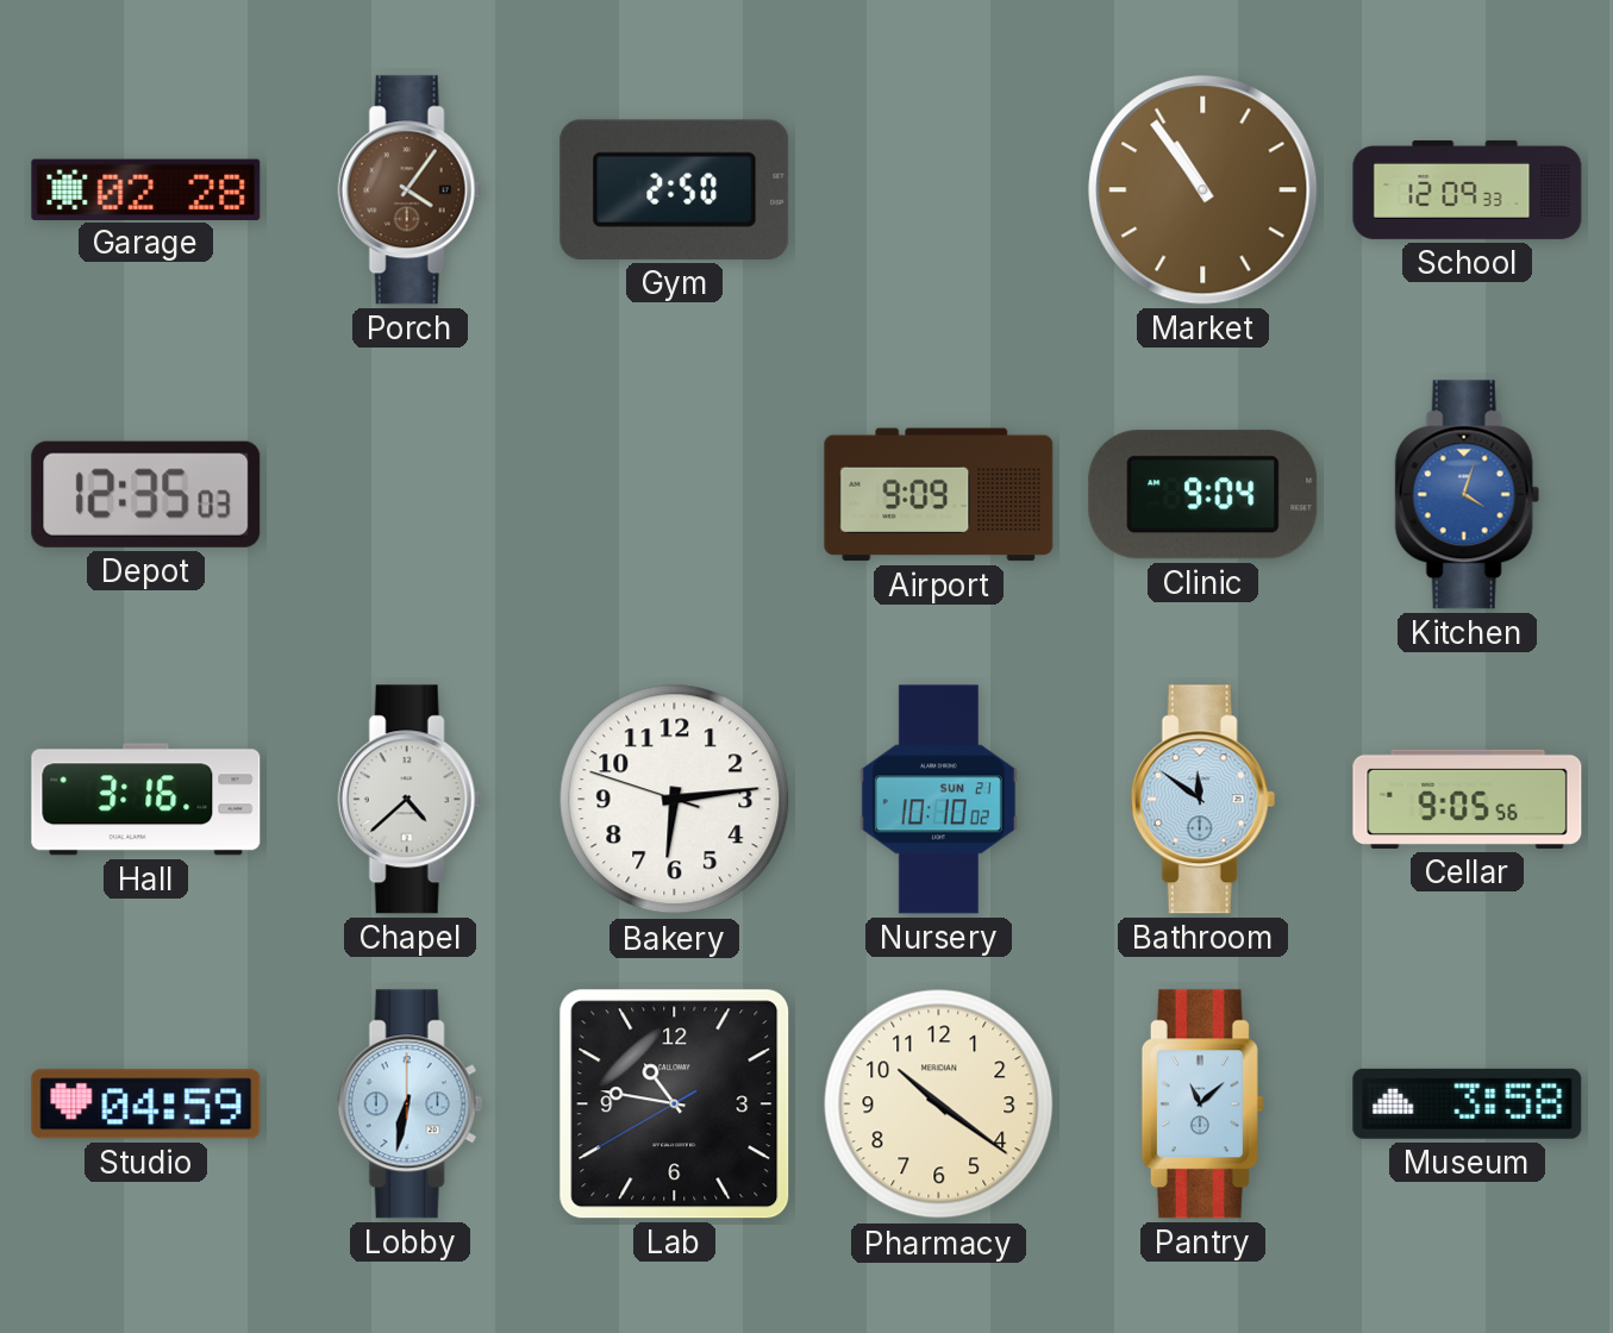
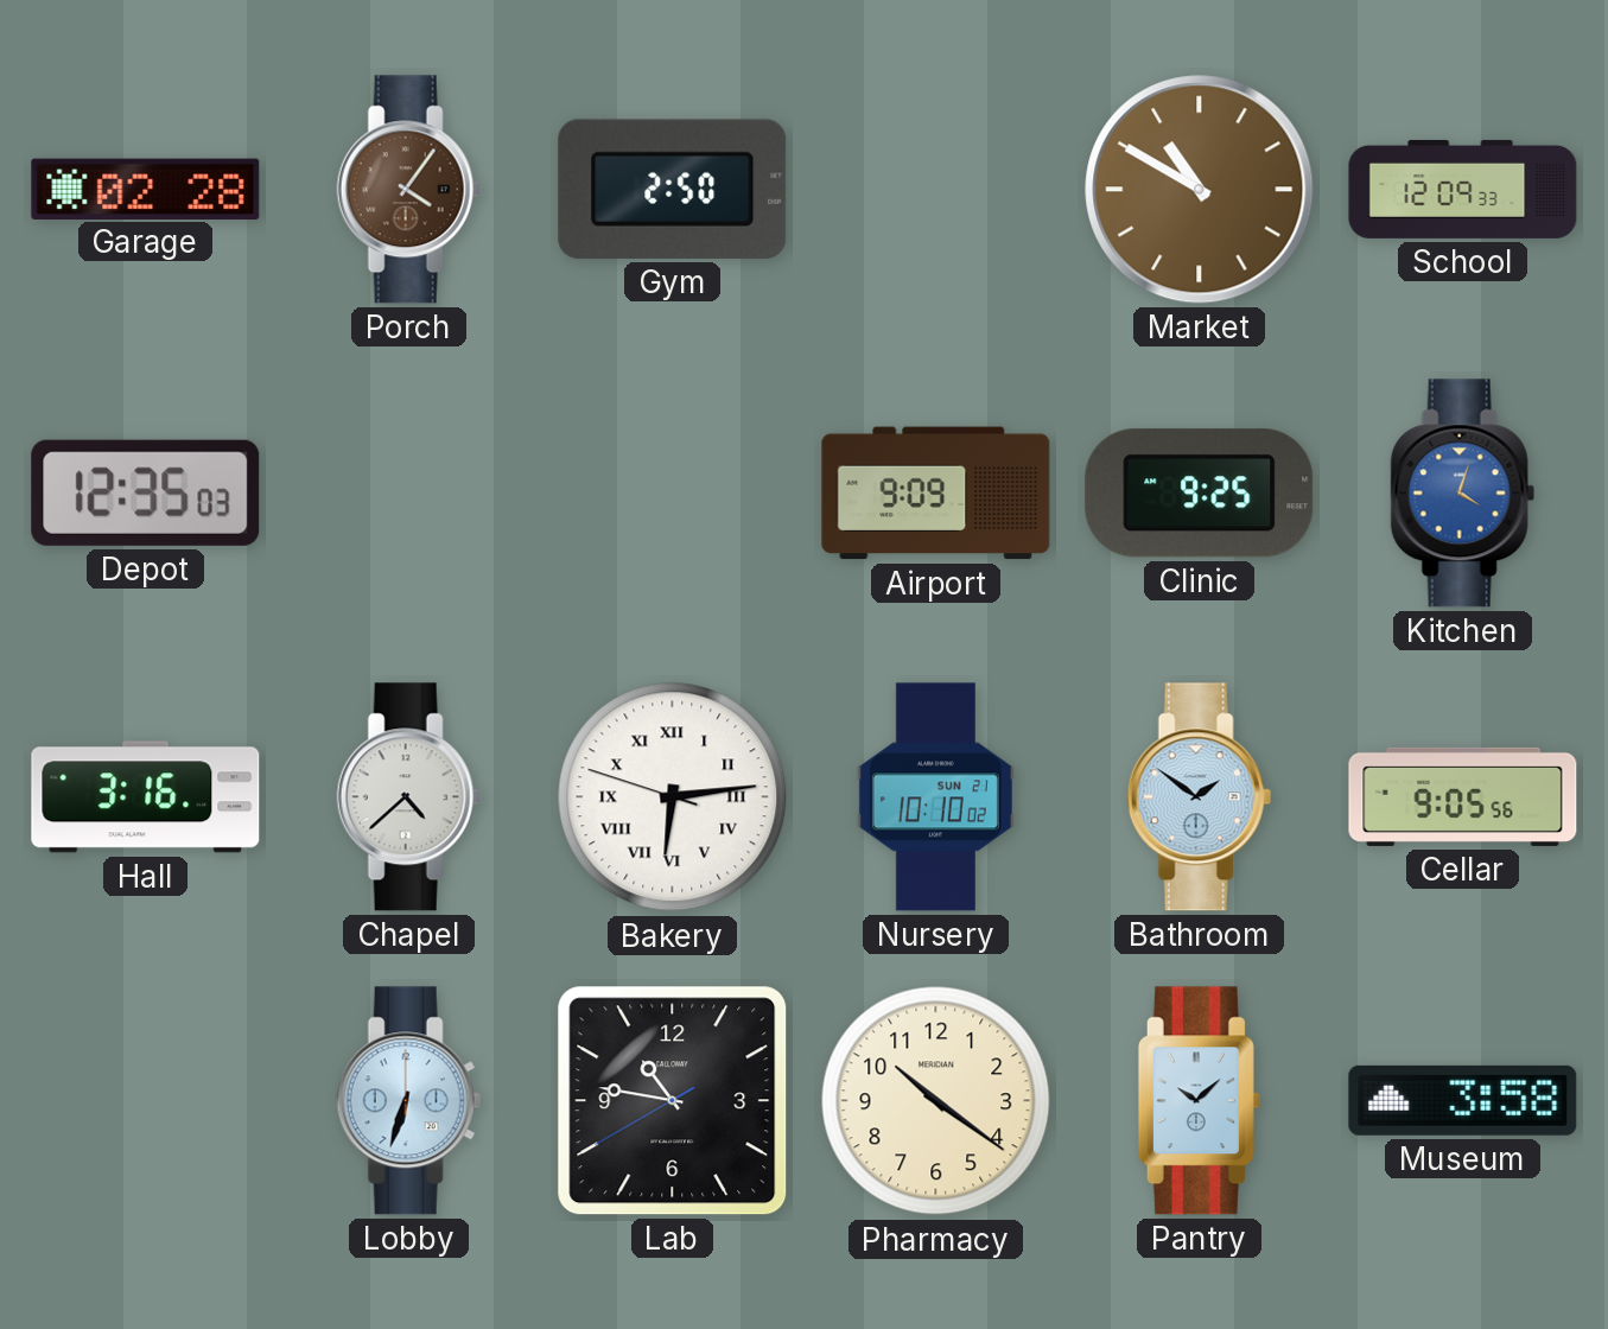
Market: 10:54 -> 10:50
Clinic: 9:04 -> 9:25
Bakery numerals: Arabic -> Roman
Bathroom: 11:51 -> 1:51
Studio: 04:59 -> none
Lobby: 6:32 -> 6:33
Pantry: 11:08 -> 10:08
